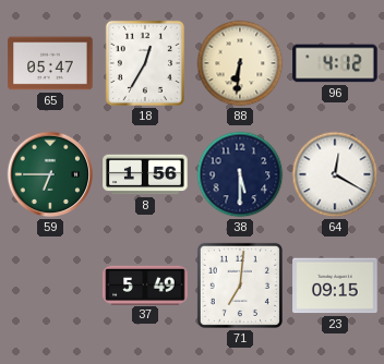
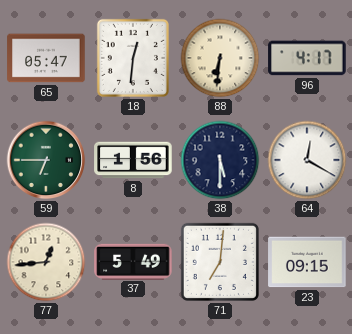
18: 12:35 -> 12:31
96: 4:12 -> 4:17
77: none -> 12:44
